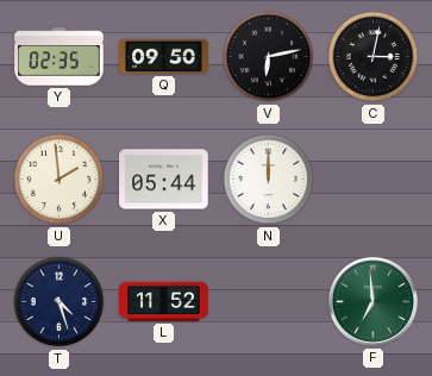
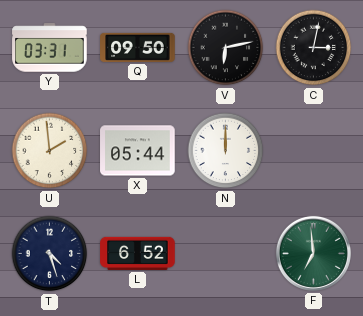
Y: 02:35 -> 03:31
L: 11:52 -> 6:52
